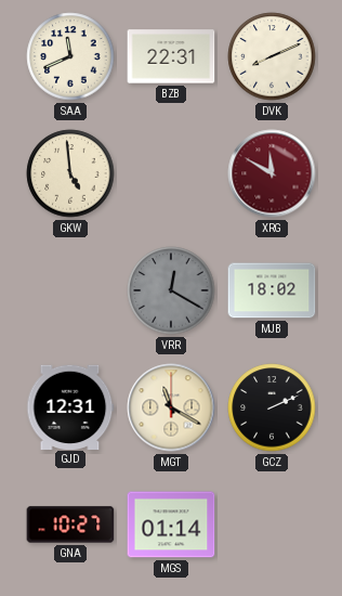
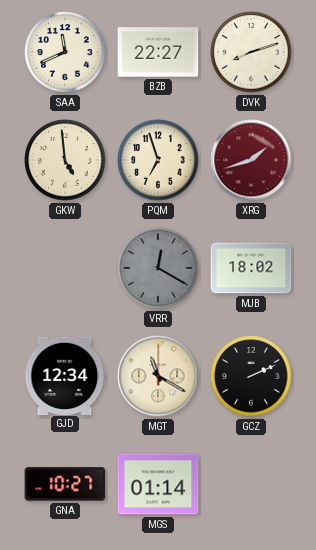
BZB: 22:31 -> 22:27
DVK: 8:11 -> 8:12
PQM: none -> 6:57
XRG: 11:50 -> 1:42
GJD: 12:31 -> 12:34
